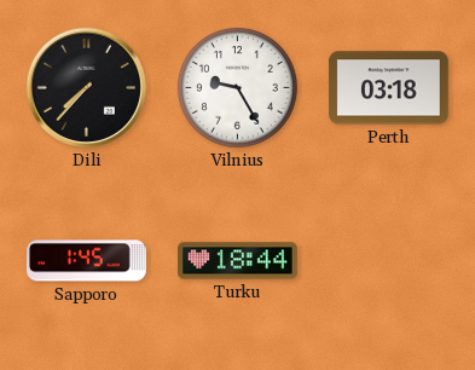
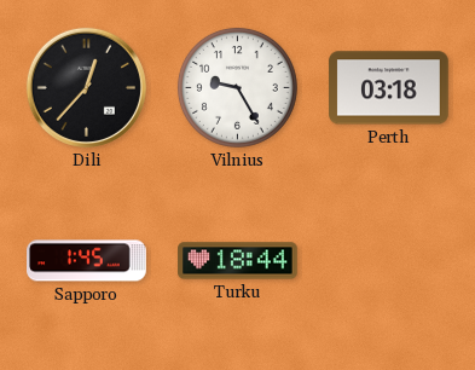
Dili: 7:37 -> 12:37
